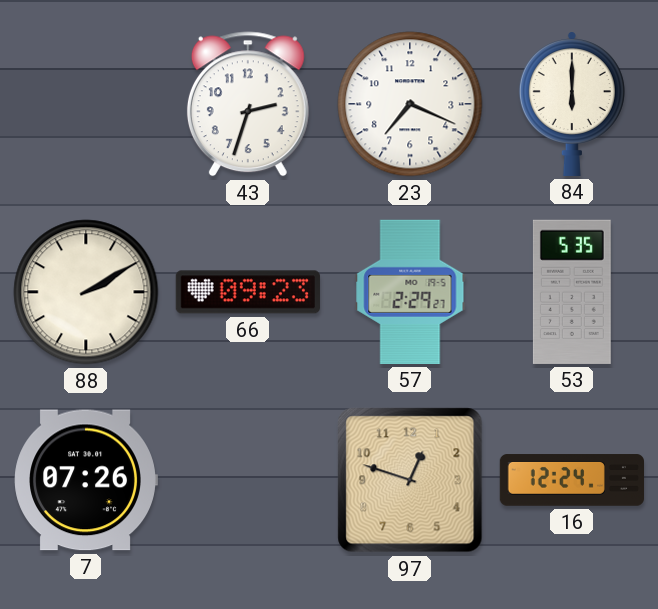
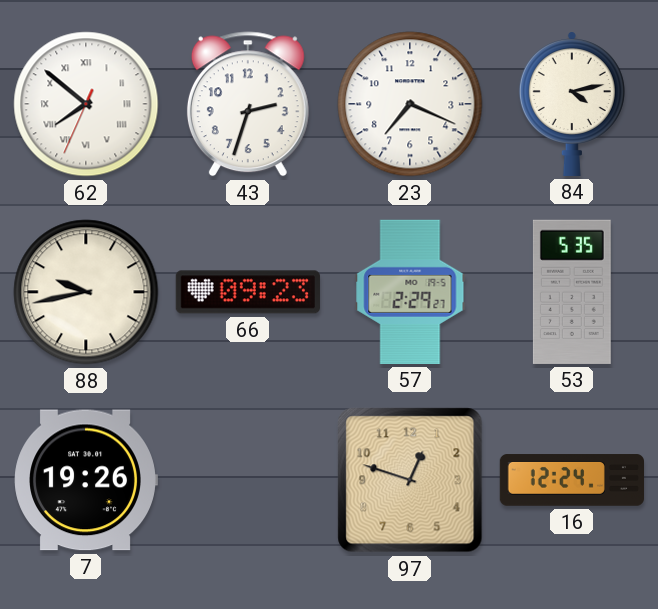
62: none -> 7:51
84: 6:00 -> 4:13
88: 2:10 -> 9:43
7: 07:26 -> 19:26
